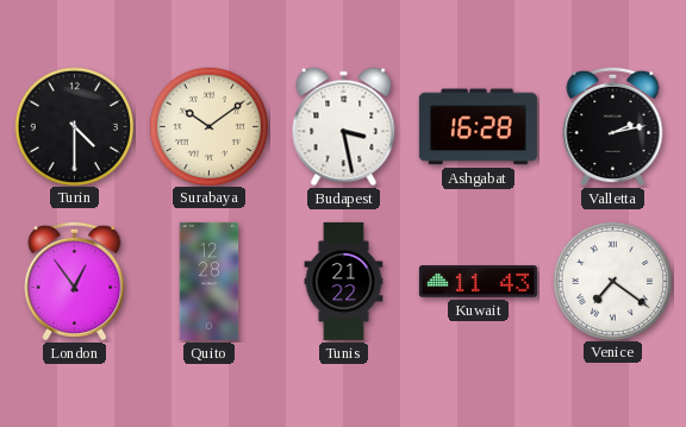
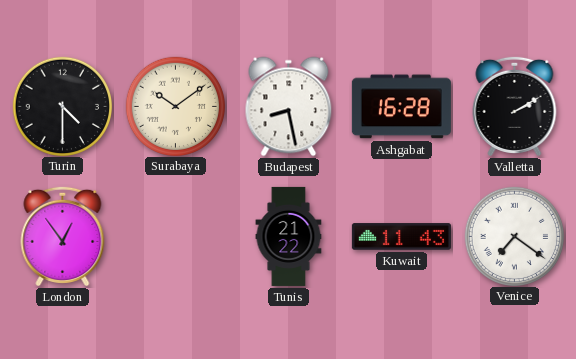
Budapest: 3:28 -> 8:28
Valletta: 2:13 -> 2:10
Quito: 12:28 -> none
